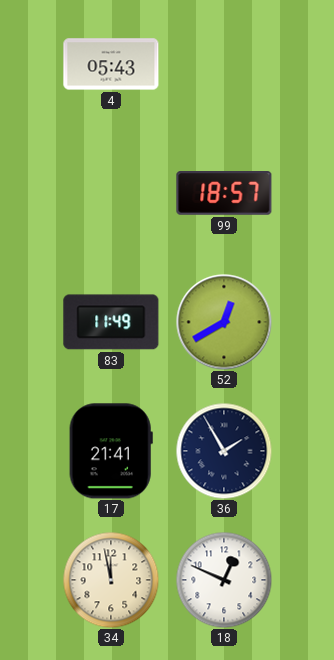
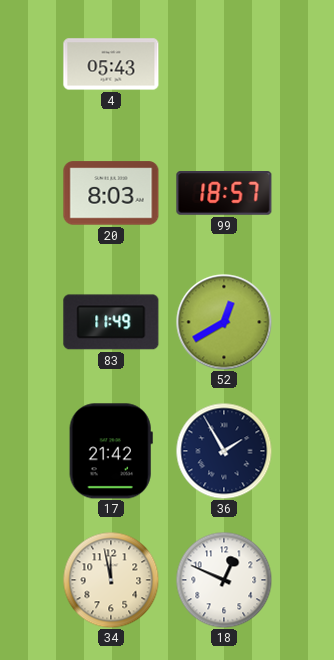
20: none -> 8:03
17: 21:41 -> 21:42
